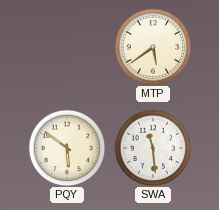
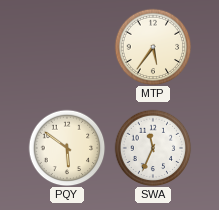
MTP: 5:39 -> 5:36
SWA: 11:29 -> 11:34
